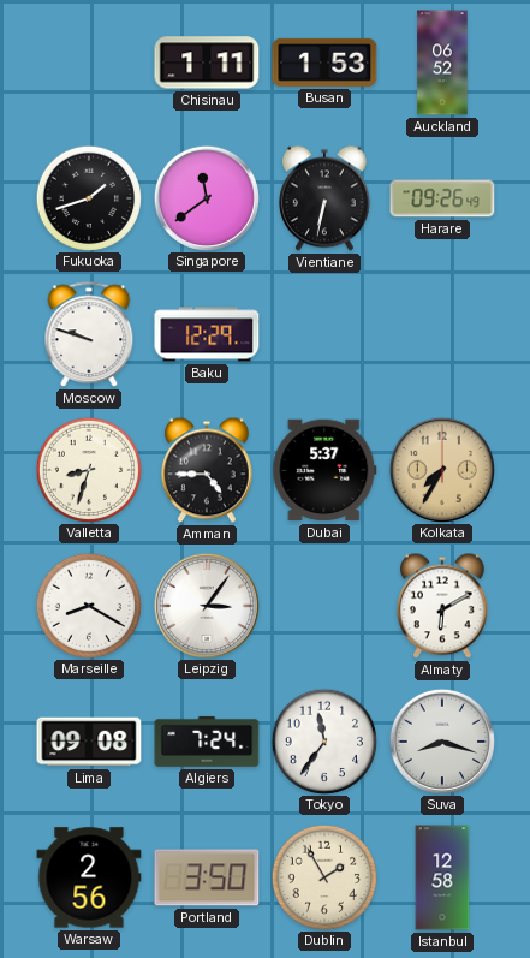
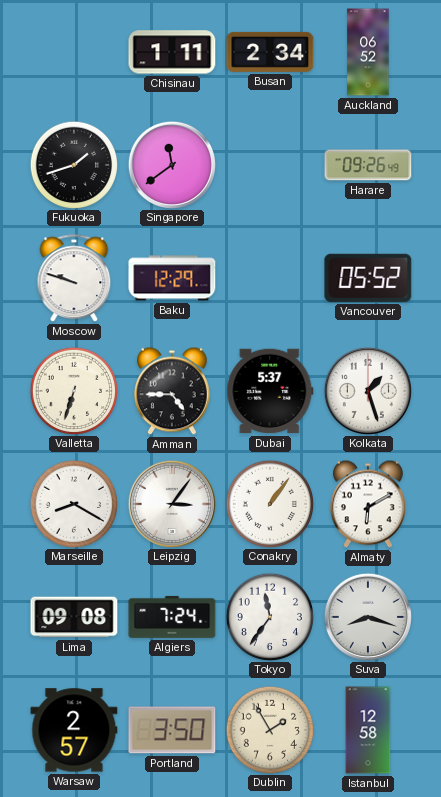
Busan: 1:53 -> 2:34
Vientiane: 6:32 -> none
Vancouver: none -> 05:52
Valletta: 8:33 -> 6:33
Kolkata: 7:35 -> 1:27
Kolkata dial: champagne -> white
Conakry: none -> 1:06
Warsaw: 2:56 -> 2:57
